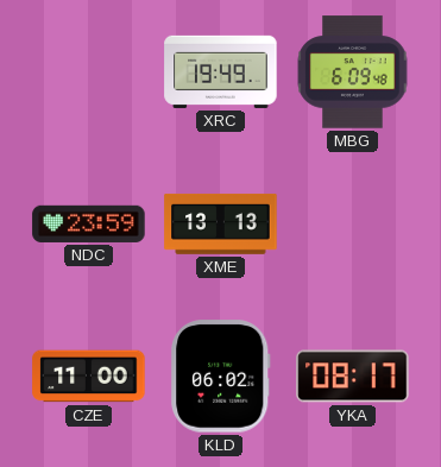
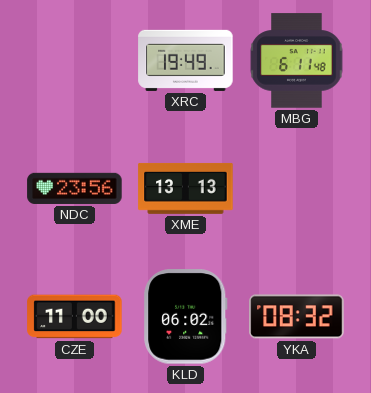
MBG: 6:09 -> 6:11
NDC: 23:59 -> 23:56
YKA: 08:17 -> 08:32
